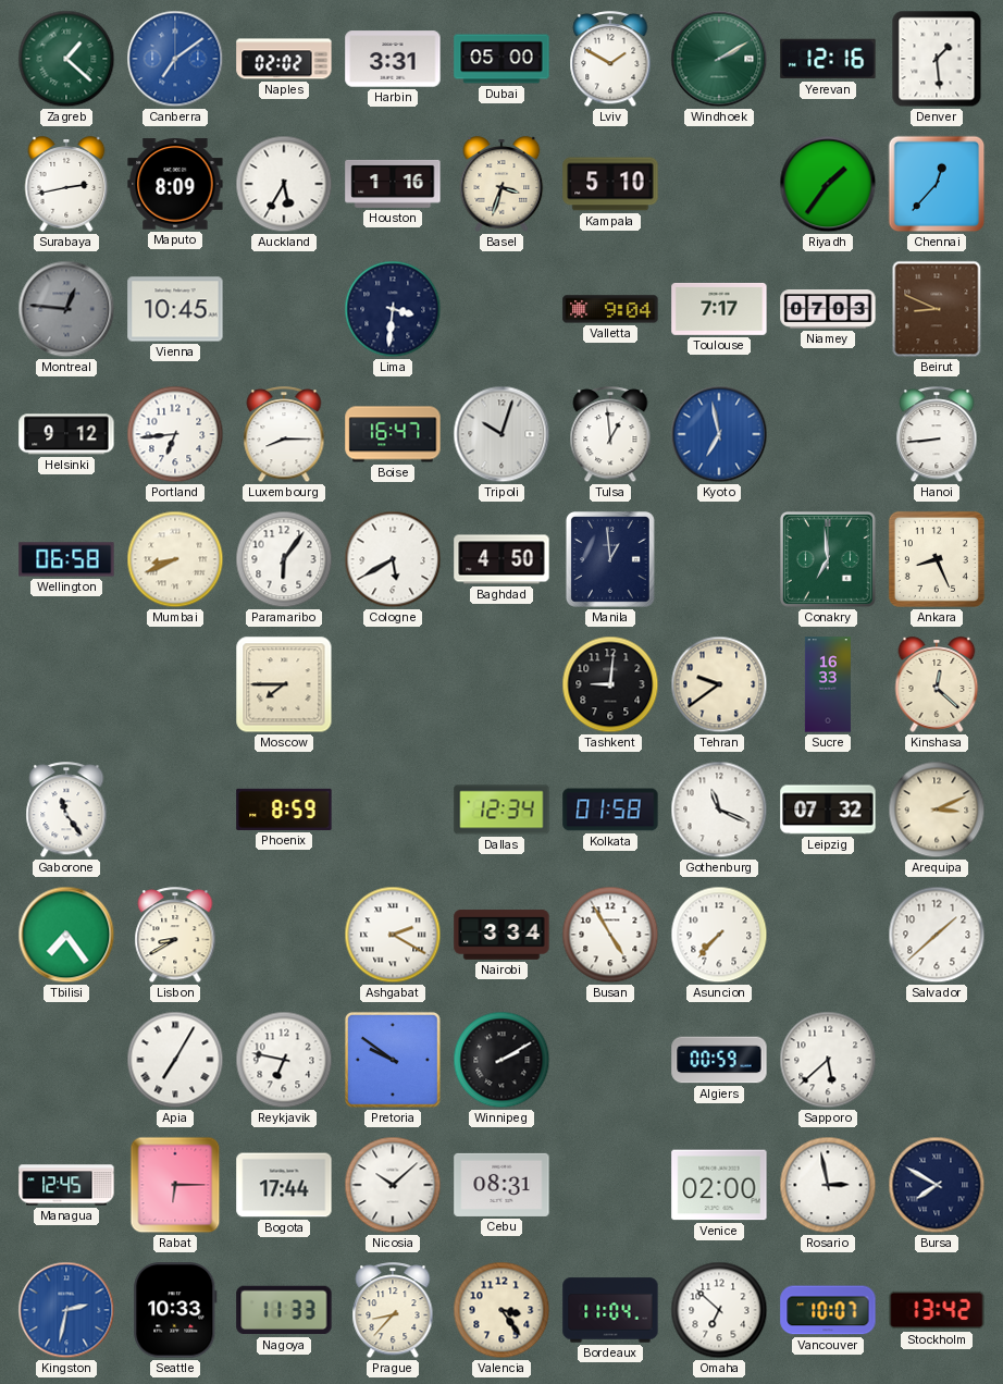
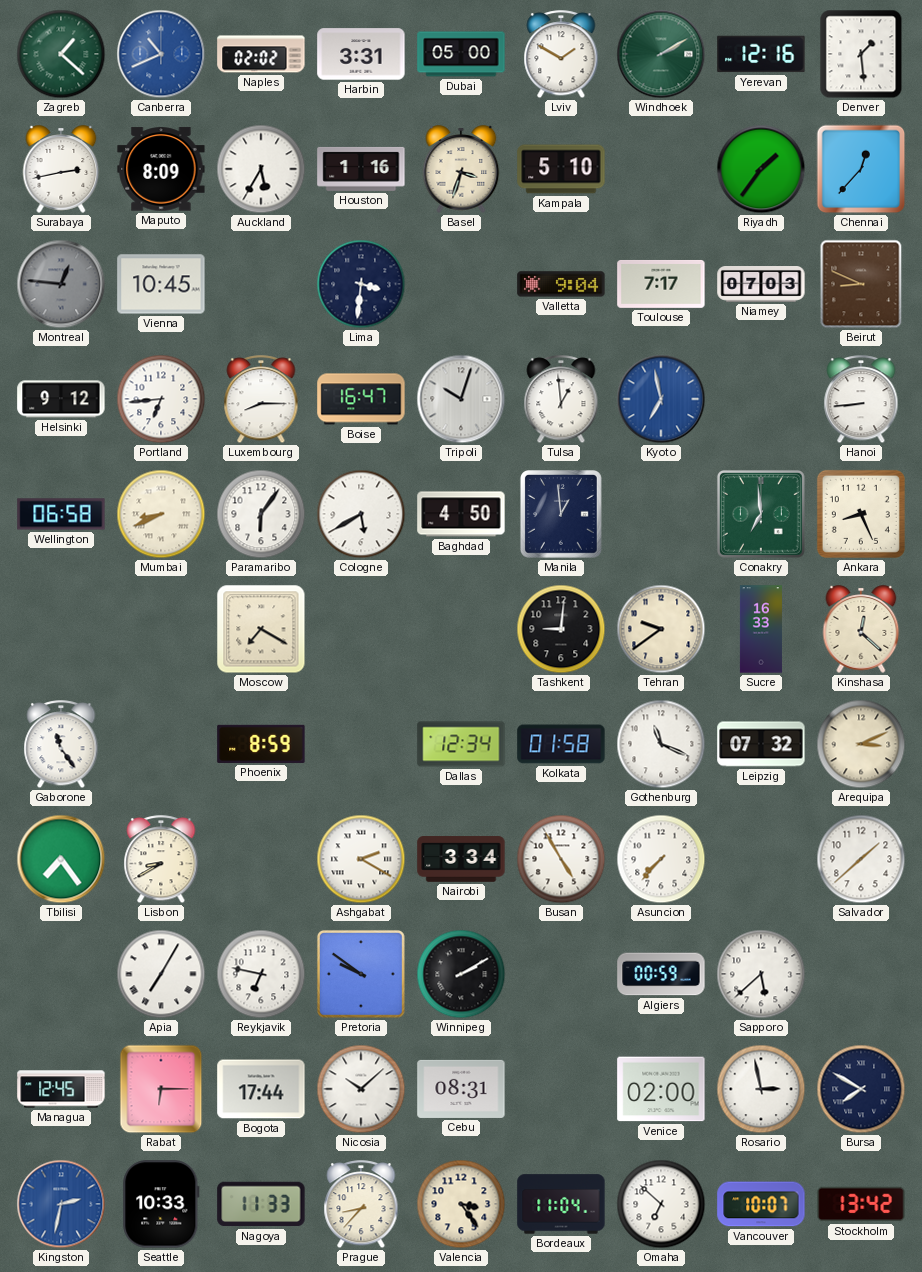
Canberra: 7:09 -> 10:41
Moscow: 7:45 -> 7:20
